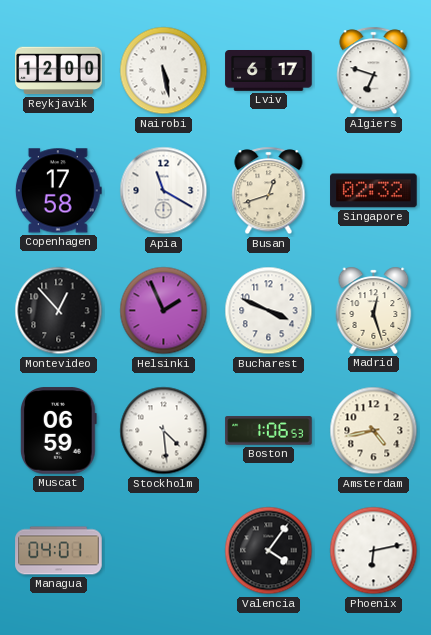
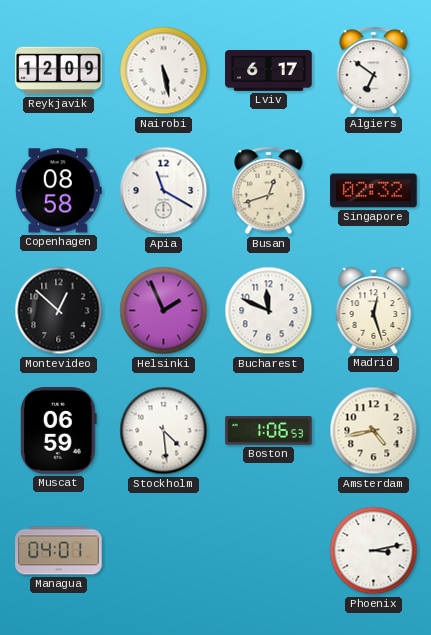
Reykjavik: 12:00 -> 12:09
Algiers: 6:48 -> 6:51
Copenhagen: 17:58 -> 08:58
Montevideo: 12:53 -> 12:52
Bucharest: 3:49 -> 11:49
Valencia: 4:06 -> none
Phoenix: 6:13 -> 3:13
